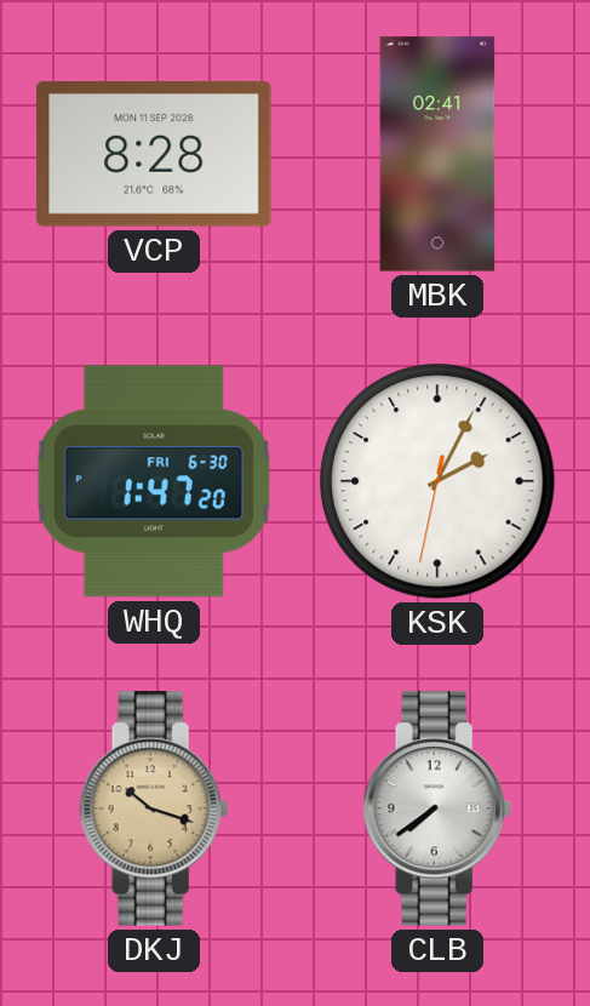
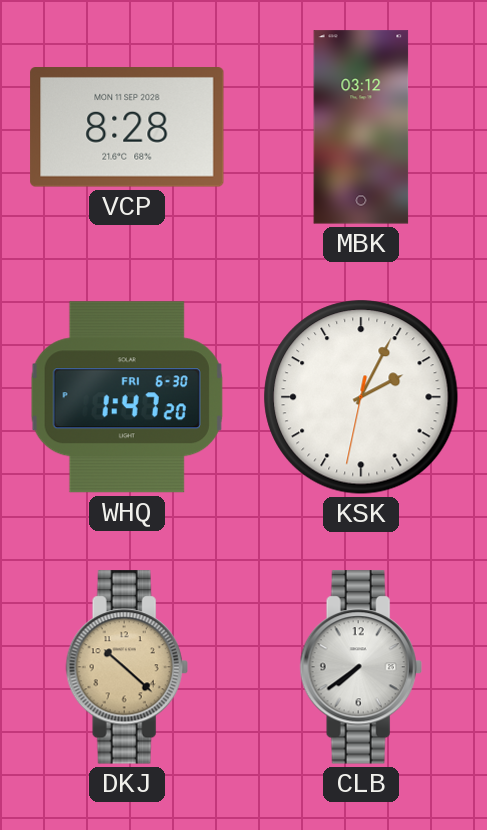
MBK: 02:41 -> 03:12
DKJ: 10:18 -> 10:22
